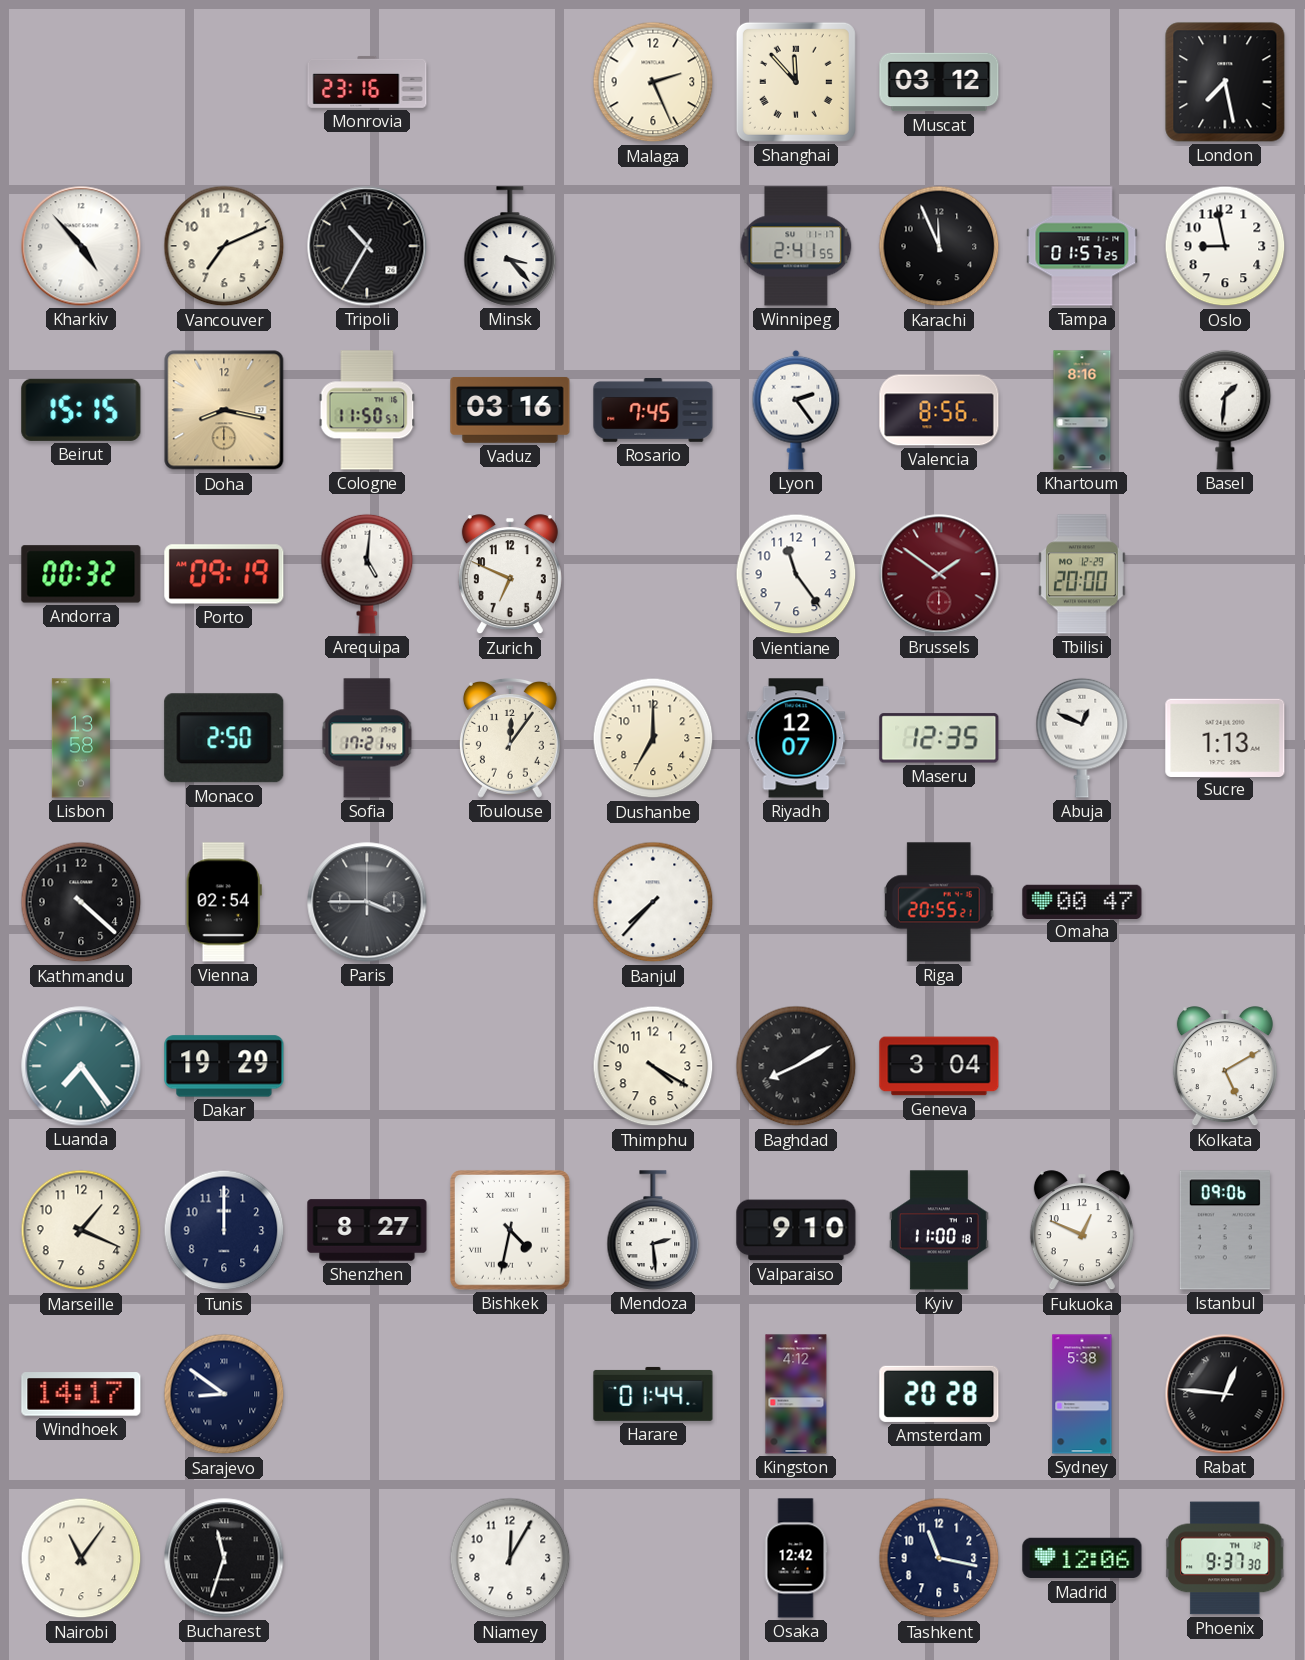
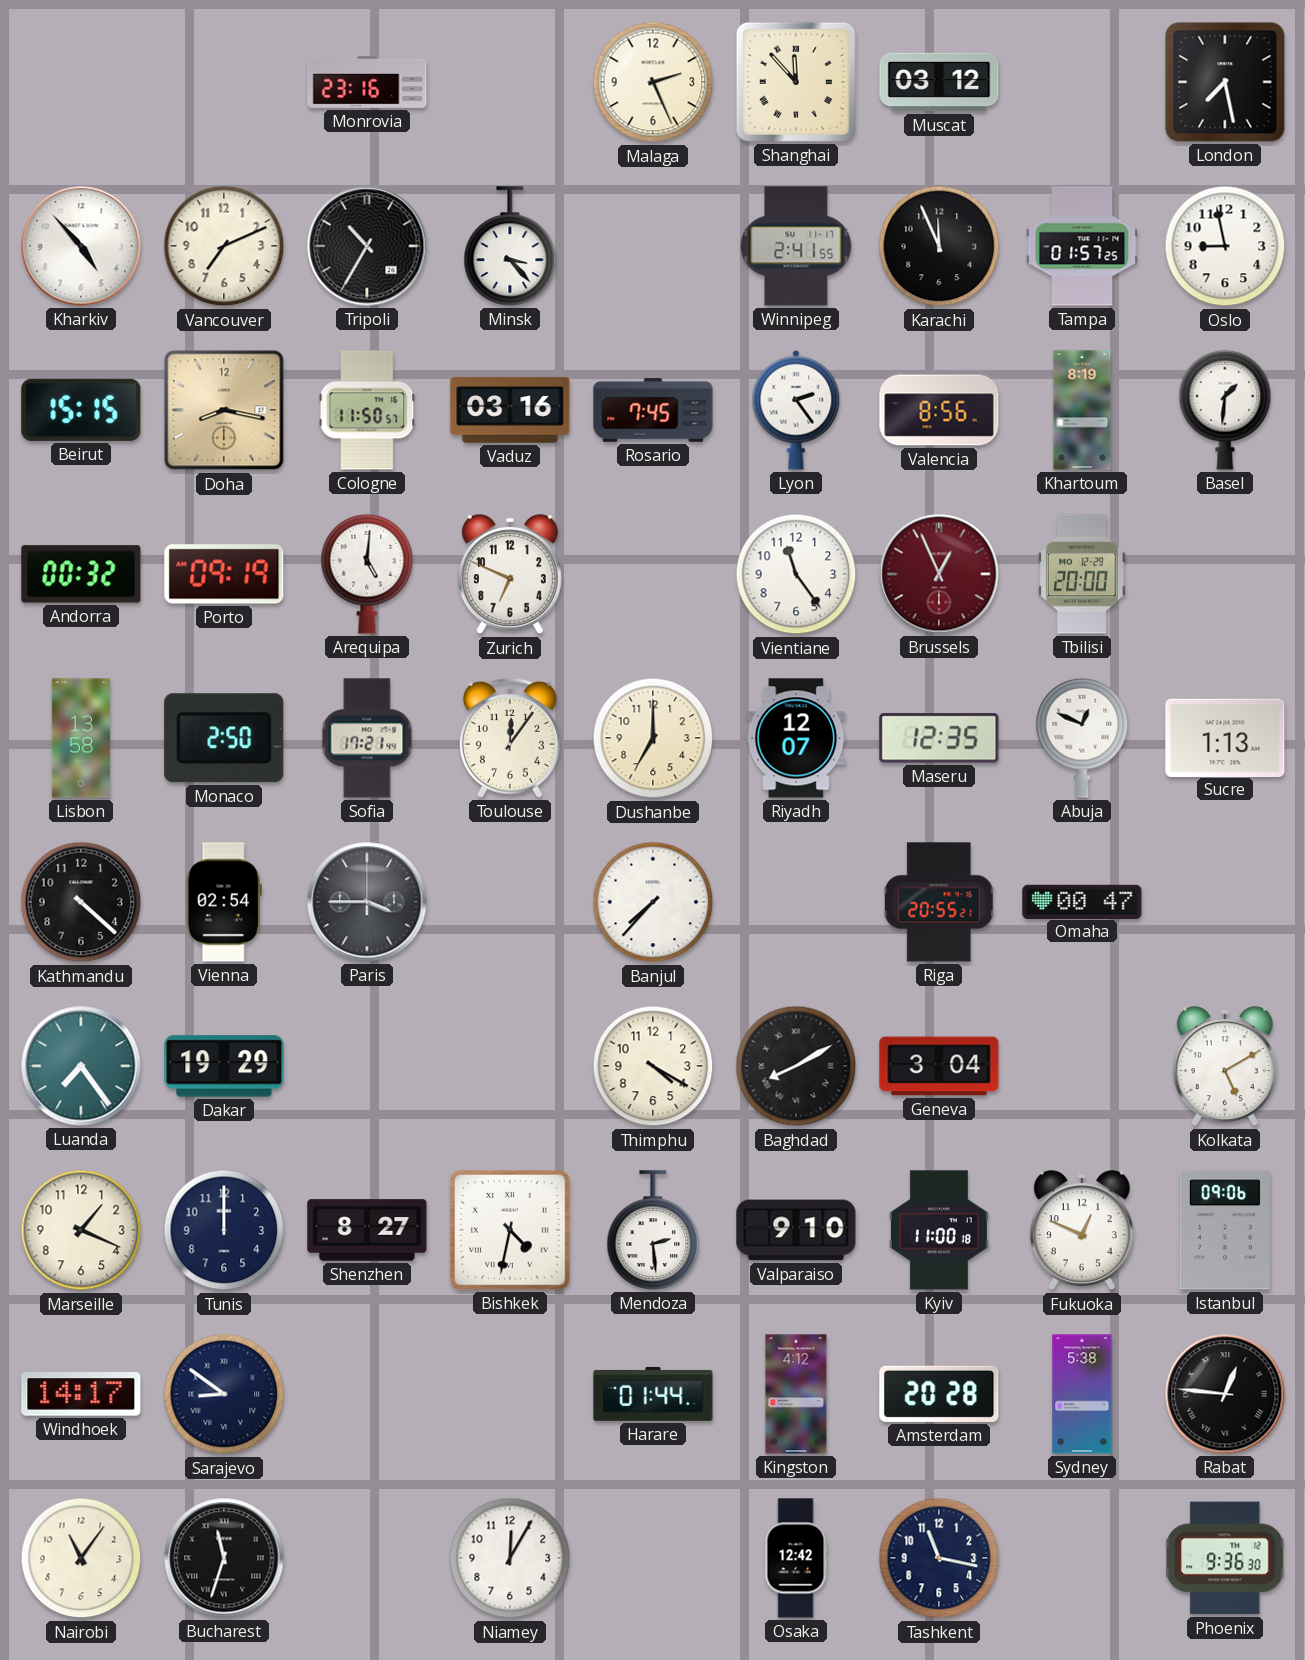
Khartoum: 8:16 -> 8:19
Brussels: 1:51 -> 12:56
Madrid: 12:06 -> none
Phoenix: 9:37 -> 9:36
